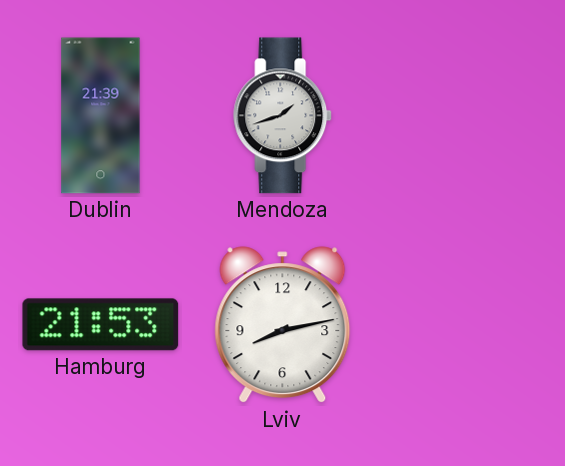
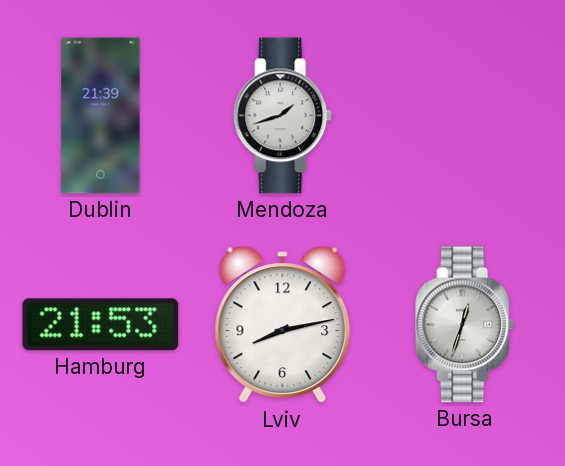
Bursa: none -> 12:33
